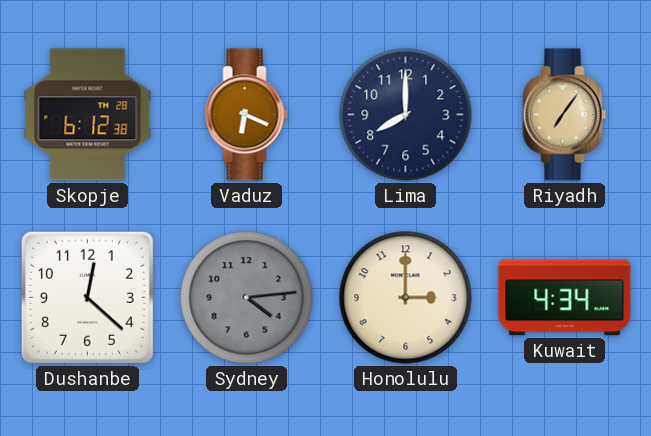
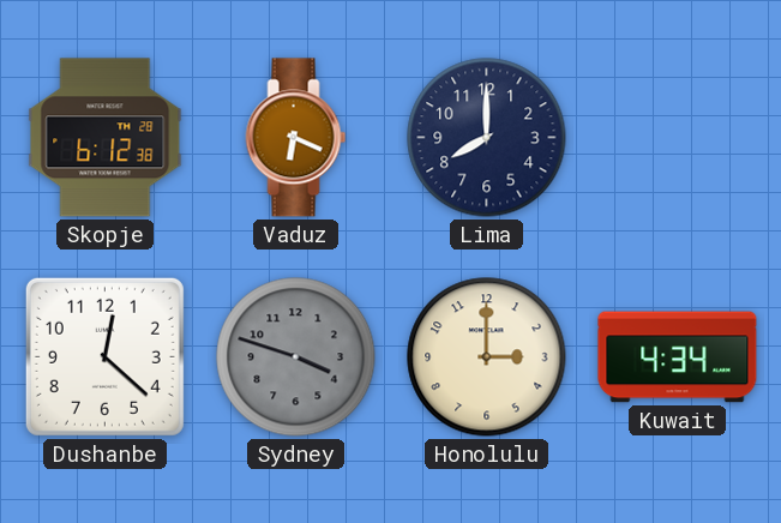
Riyadh: 7:06 -> none
Sydney: 4:14 -> 3:48
